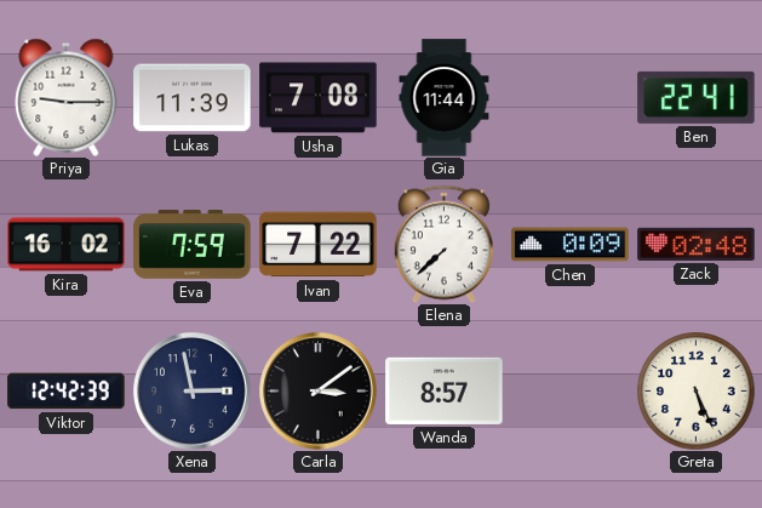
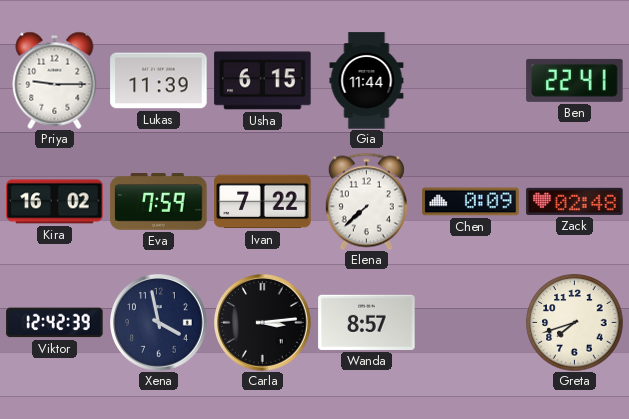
Usha: 7:08 -> 6:15
Xena: 2:58 -> 3:58
Carla: 3:09 -> 3:14
Greta: 5:26 -> 7:42
